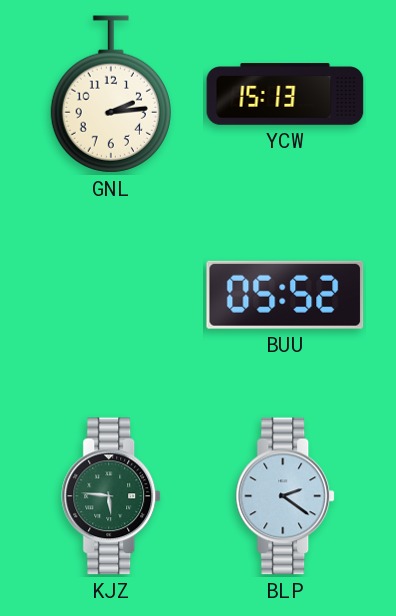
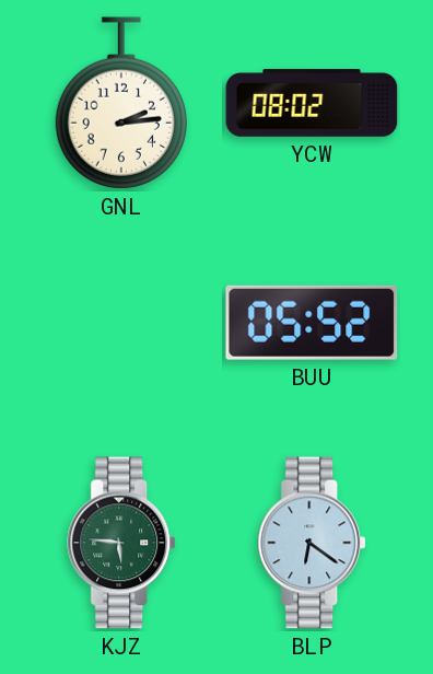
YCW: 15:13 -> 08:02
BLP: 2:21 -> 6:21
